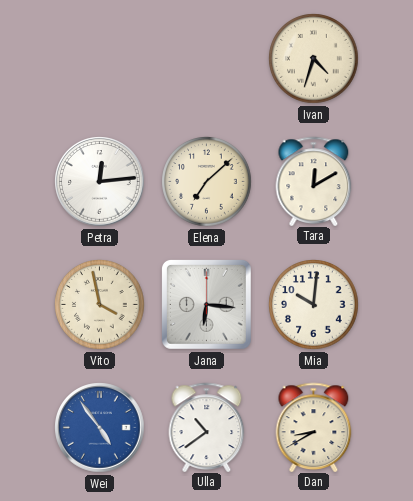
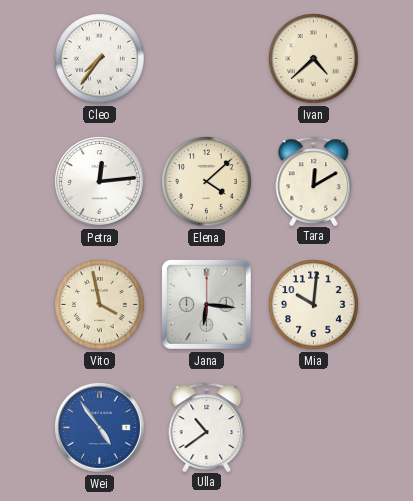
Cleo: none -> 7:36
Ivan: 4:33 -> 4:38
Elena: 7:08 -> 4:08
Dan: 8:40 -> none
